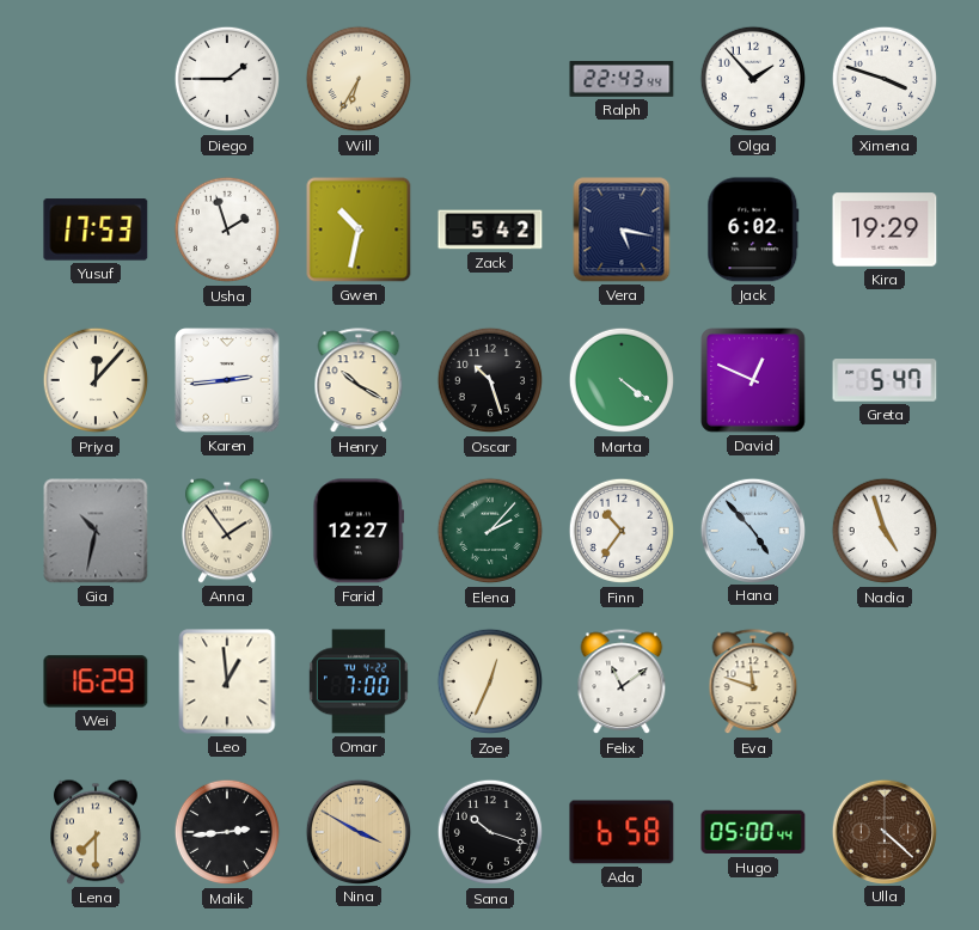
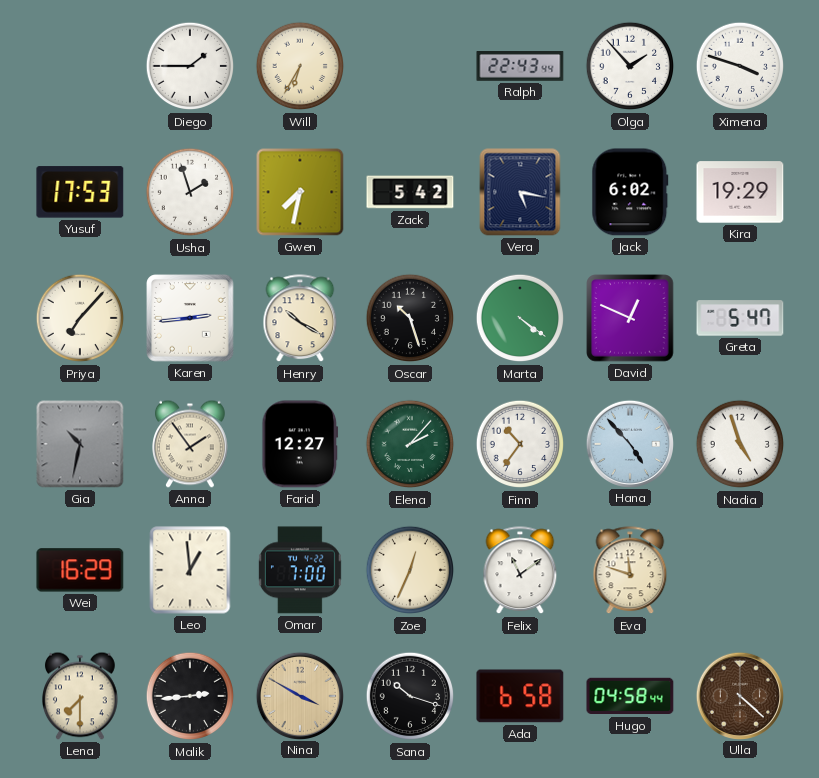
Gwen: 10:32 -> 7:32
Priya: 12:07 -> 7:07
Hugo: 05:00 -> 04:58
